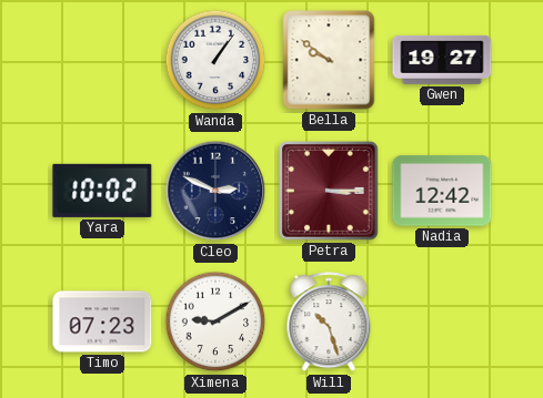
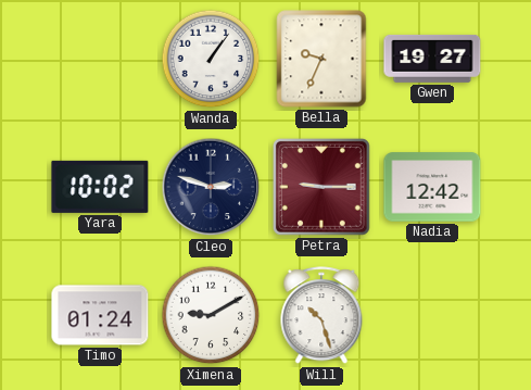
Bella: 9:51 -> 9:34
Cleo: 2:49 -> 2:48
Petra: 3:15 -> 9:15
Timo: 07:23 -> 01:24
